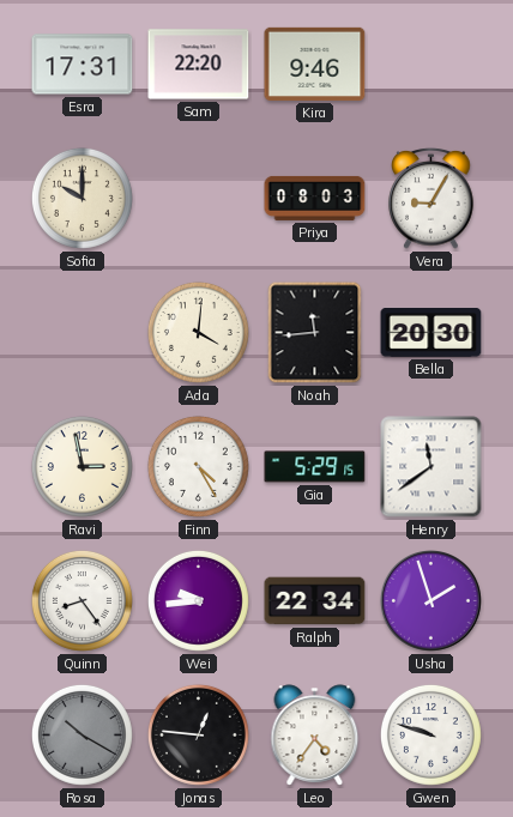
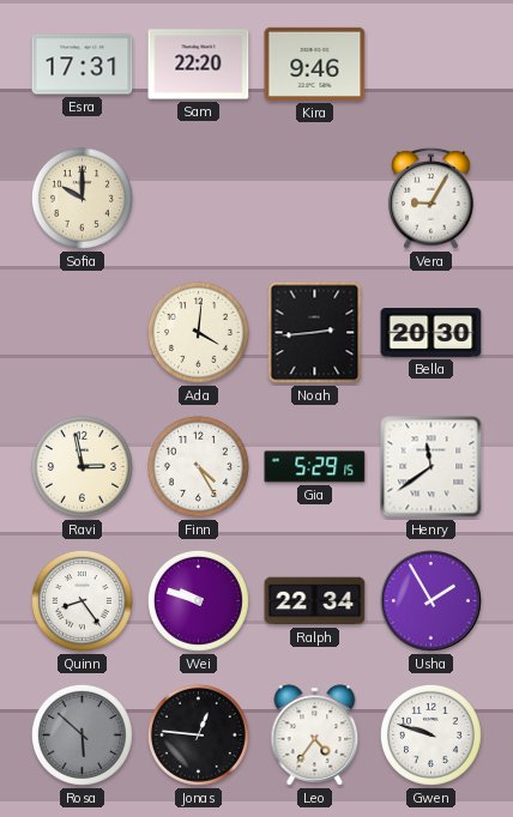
Priya: 08:03 -> none
Noah: 11:44 -> 2:44
Wei: 9:44 -> 9:48
Usha: 1:57 -> 1:55
Rosa: 10:20 -> 5:52
